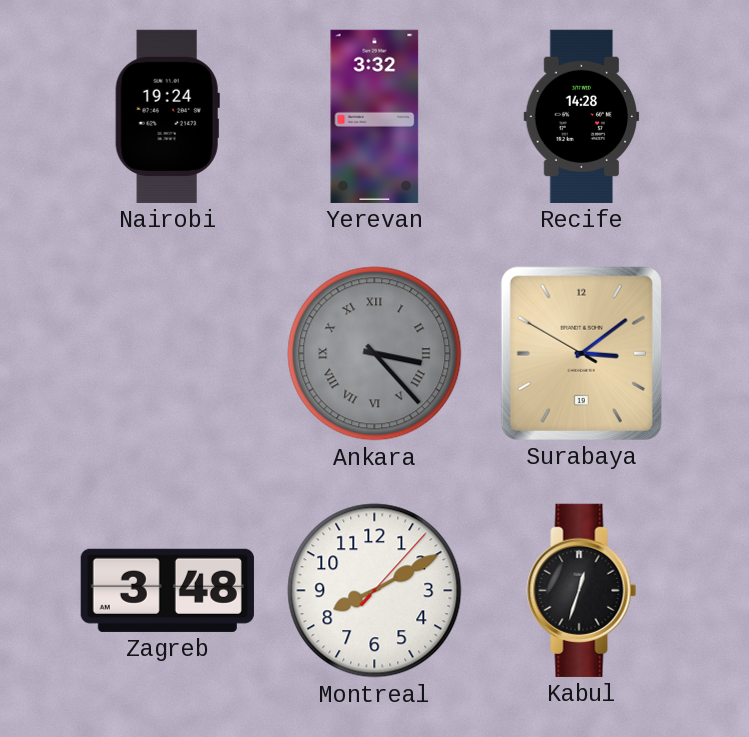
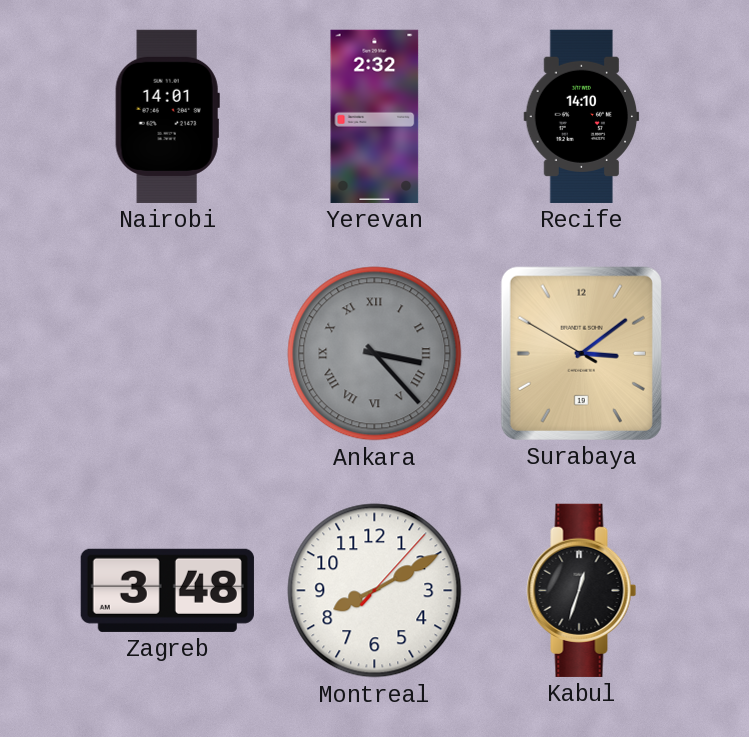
Nairobi: 19:24 -> 14:01
Yerevan: 3:32 -> 2:32
Recife: 14:28 -> 14:10
